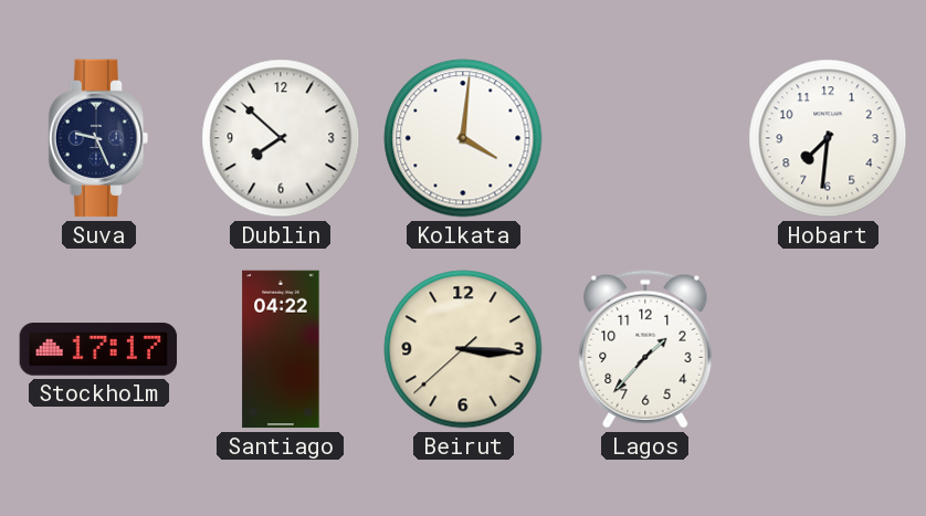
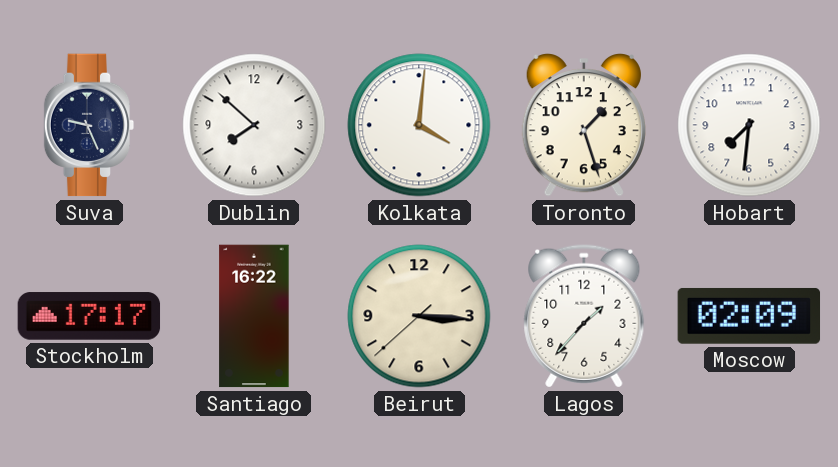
Toronto: none -> 1:27
Santiago: 04:22 -> 16:22
Moscow: none -> 02:09
